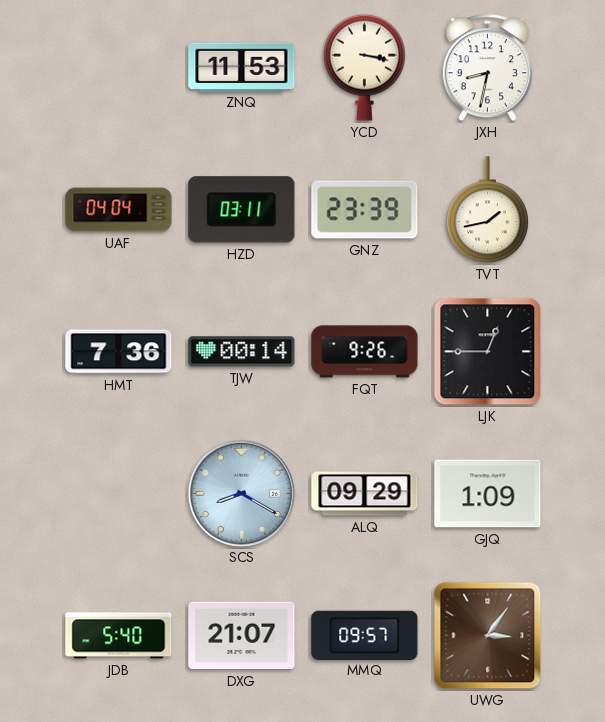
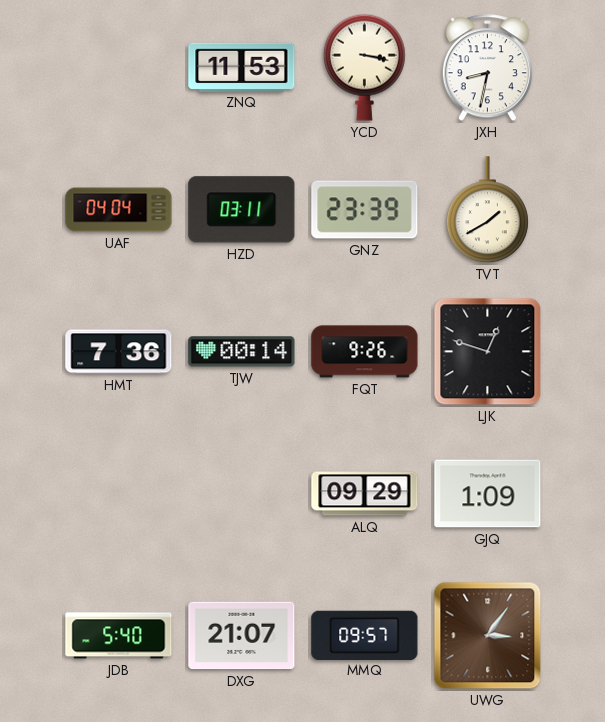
TVT: 1:43 -> 1:40
LJK: 12:45 -> 12:48
SCS: 8:20 -> none
